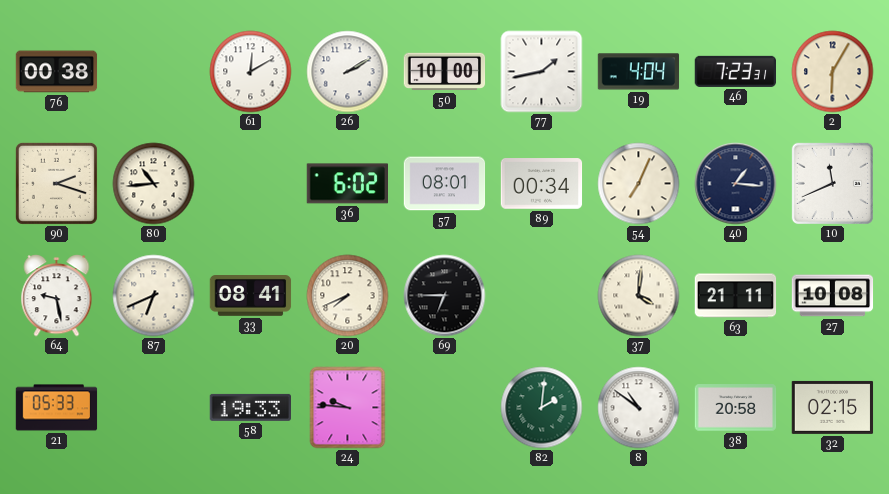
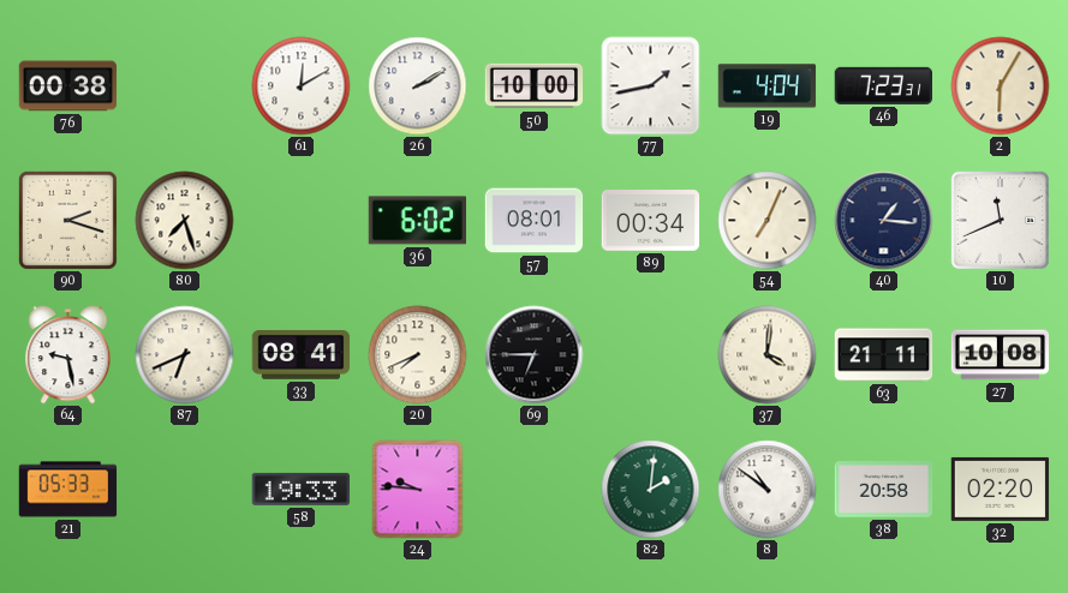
80: 10:44 -> 7:27
32: 02:15 -> 02:20
